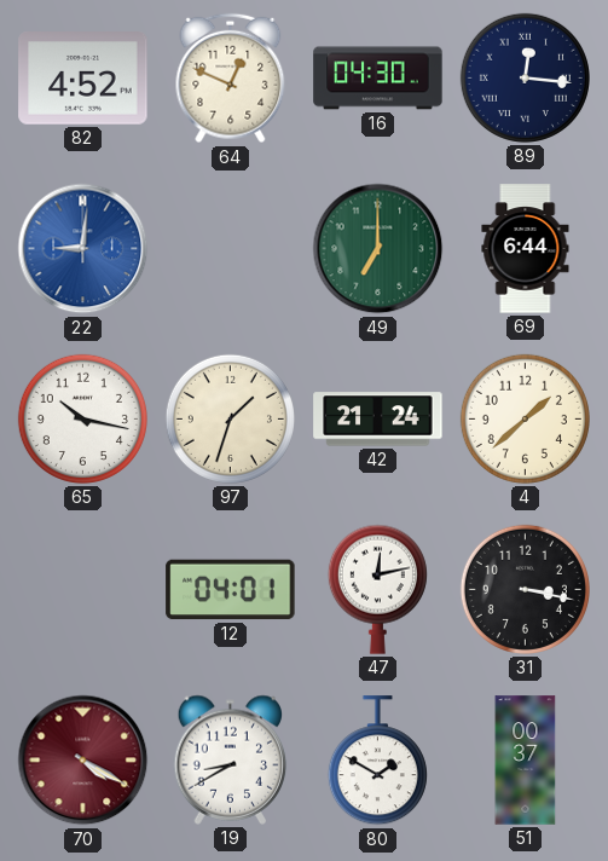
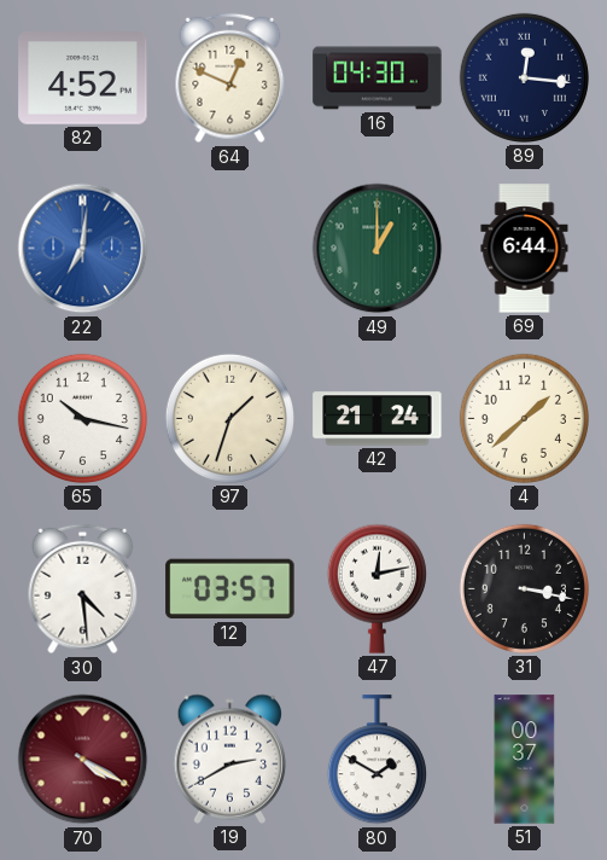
22: 9:01 -> 7:01
49: 7:00 -> 1:00
30: none -> 4:29
12: 04:01 -> 03:57
19: 8:40 -> 2:40
